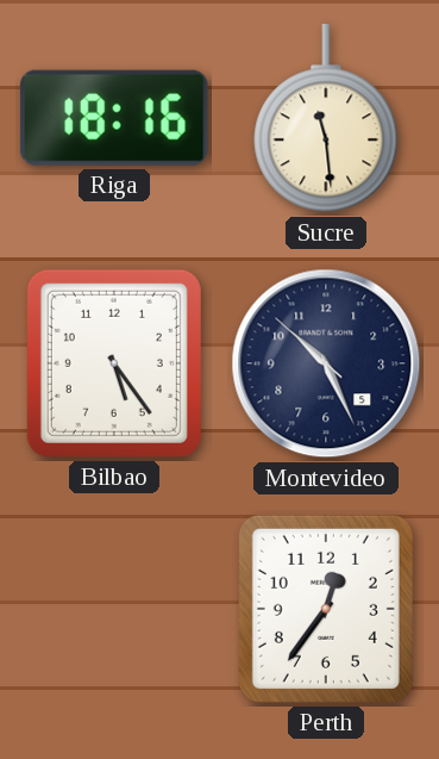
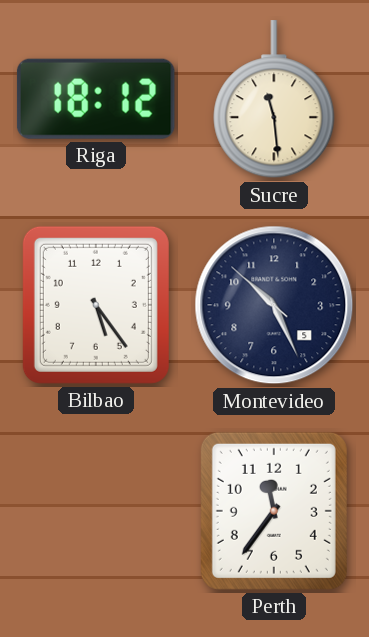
Riga: 18:16 -> 18:12
Perth: 12:36 -> 11:36
